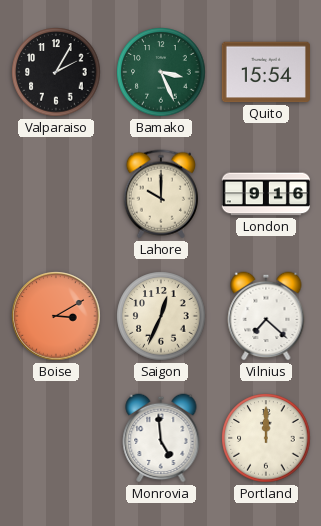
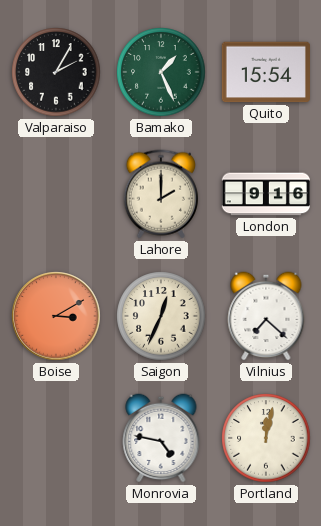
Bamako: 3:26 -> 1:26
Lahore: 10:00 -> 2:00
Monrovia: 4:59 -> 4:47
Portland: 12:00 -> 12:02
